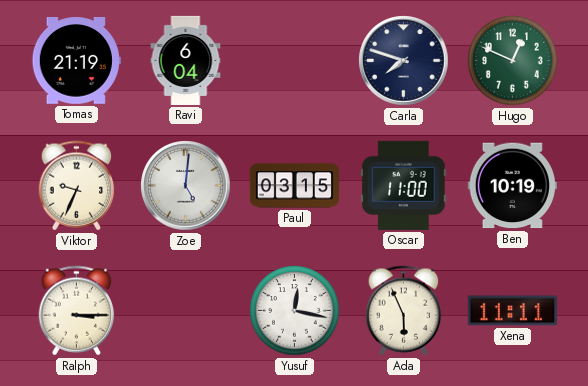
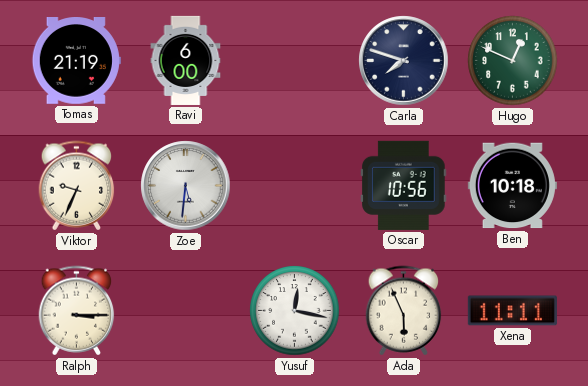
Ravi: 6:04 -> 6:00
Zoe: 5:01 -> 5:31
Paul: 03:15 -> none
Oscar: 11:00 -> 10:56
Ben: 10:19 -> 10:18
